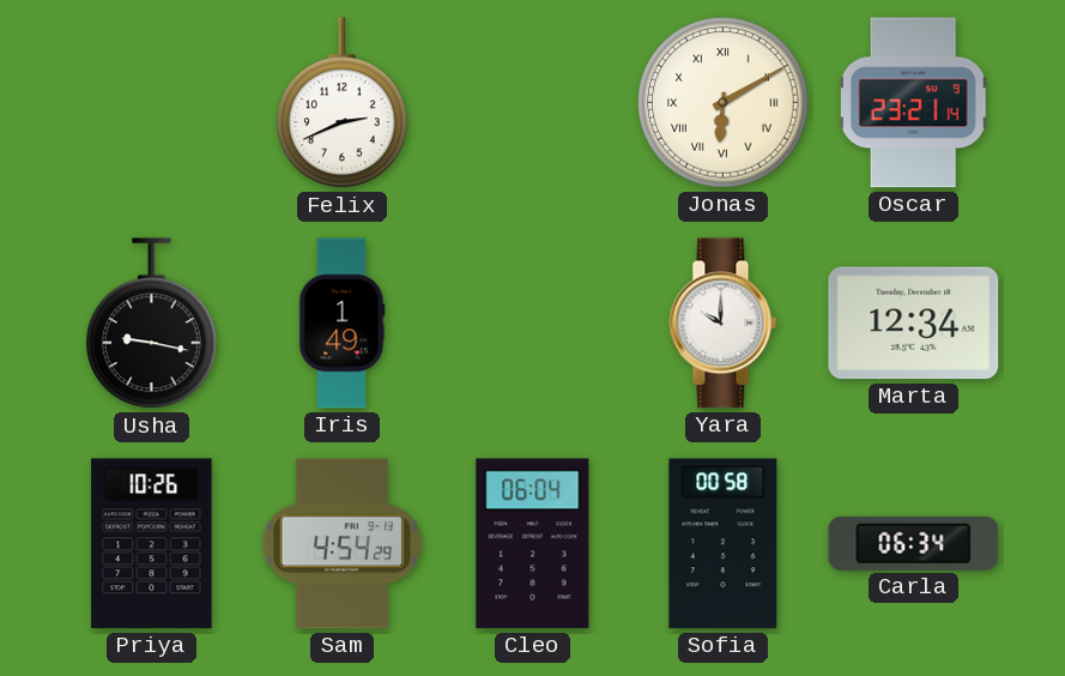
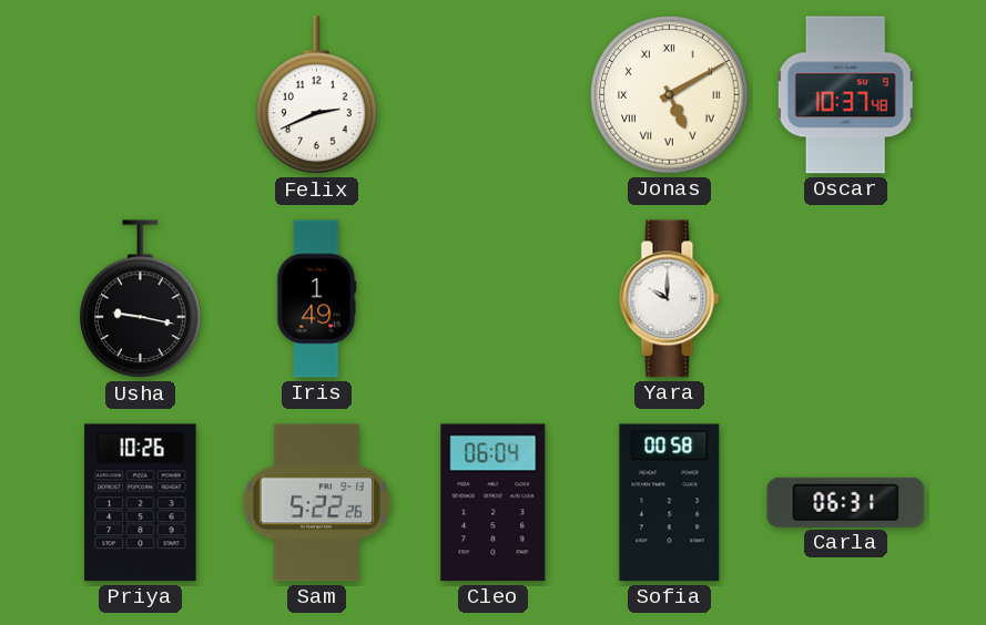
Jonas: 6:10 -> 5:10
Oscar: 23:21 -> 10:37
Marta: 12:34 -> none
Sam: 4:54 -> 5:22
Carla: 06:34 -> 06:31
